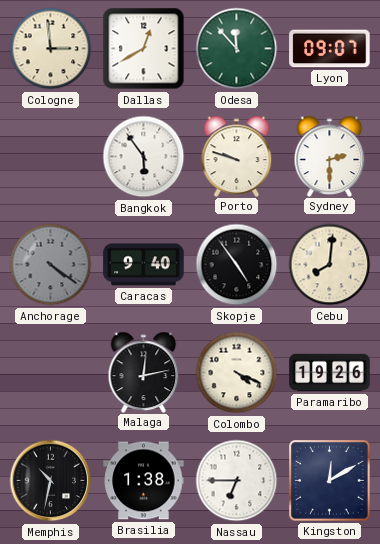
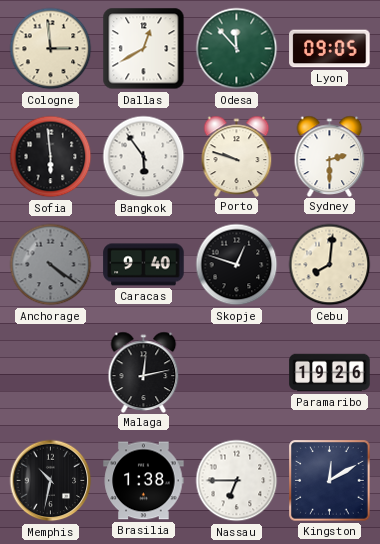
Lyon: 09:07 -> 09:05
Sofia: none -> 5:59
Skopje: 4:54 -> 12:48
Colombo: 4:19 -> none
